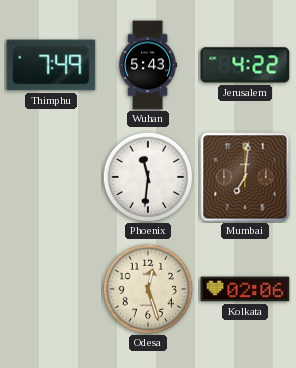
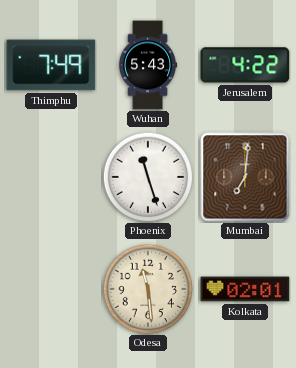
Phoenix: 11:31 -> 11:27
Odesa: 12:27 -> 11:29
Kolkata: 02:06 -> 02:01
